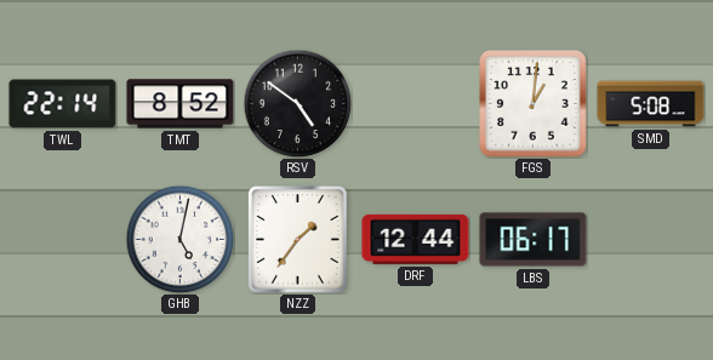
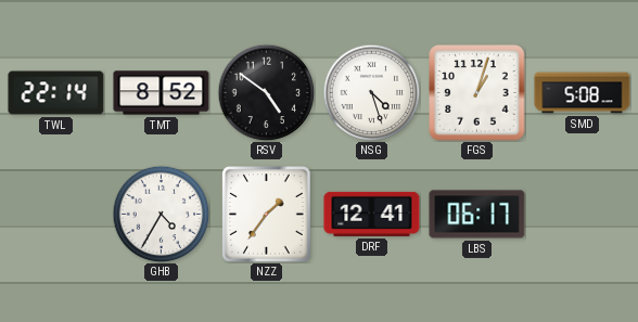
NSG: none -> 4:27
FGS: 1:01 -> 1:03
GHB: 5:02 -> 4:35
DRF: 12:44 -> 12:41
